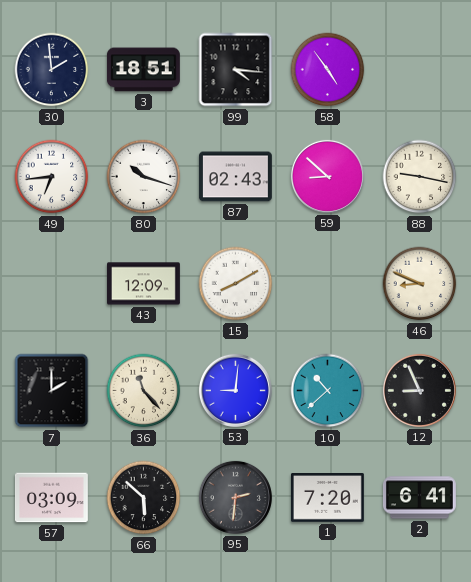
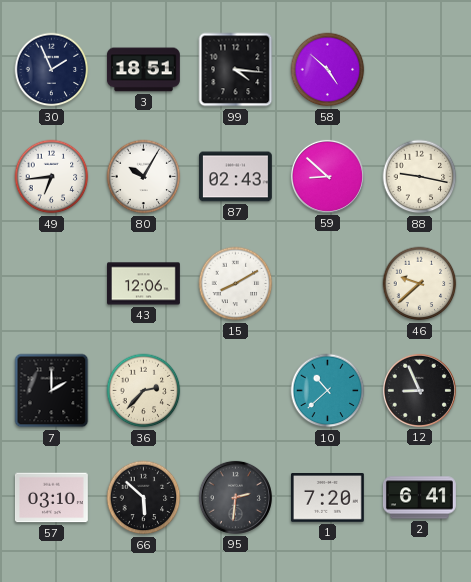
30: 1:59 -> 1:56
58: 4:54 -> 4:52
80: 10:18 -> 10:05
43: 12:09 -> 12:06
46: 8:49 -> 9:38
36: 11:23 -> 2:37
53: 9:01 -> none
57: 03:09 -> 03:10
